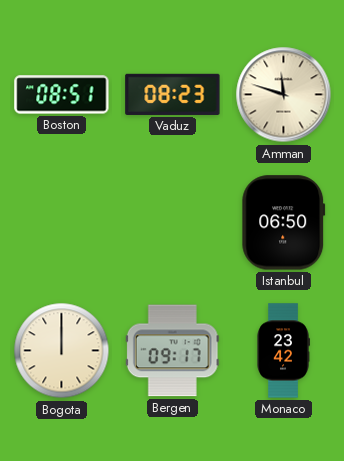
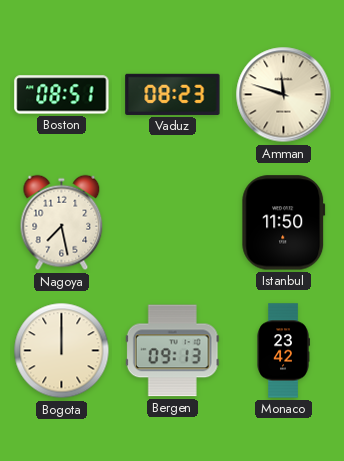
Nagoya: none -> 7:28
Istanbul: 06:50 -> 11:50
Bergen: 09:17 -> 09:13
